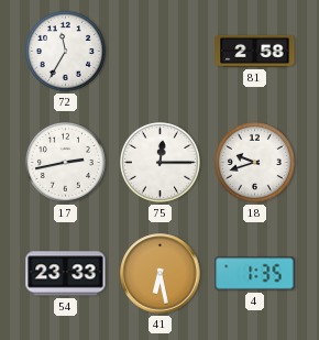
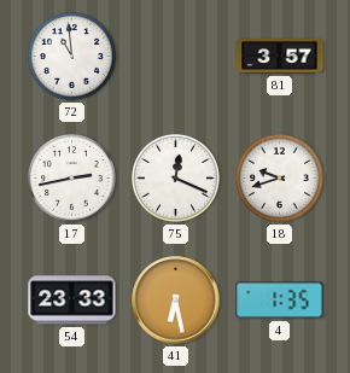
72: 11:35 -> 10:59
81: 2:58 -> 3:57
75: 12:15 -> 12:19
